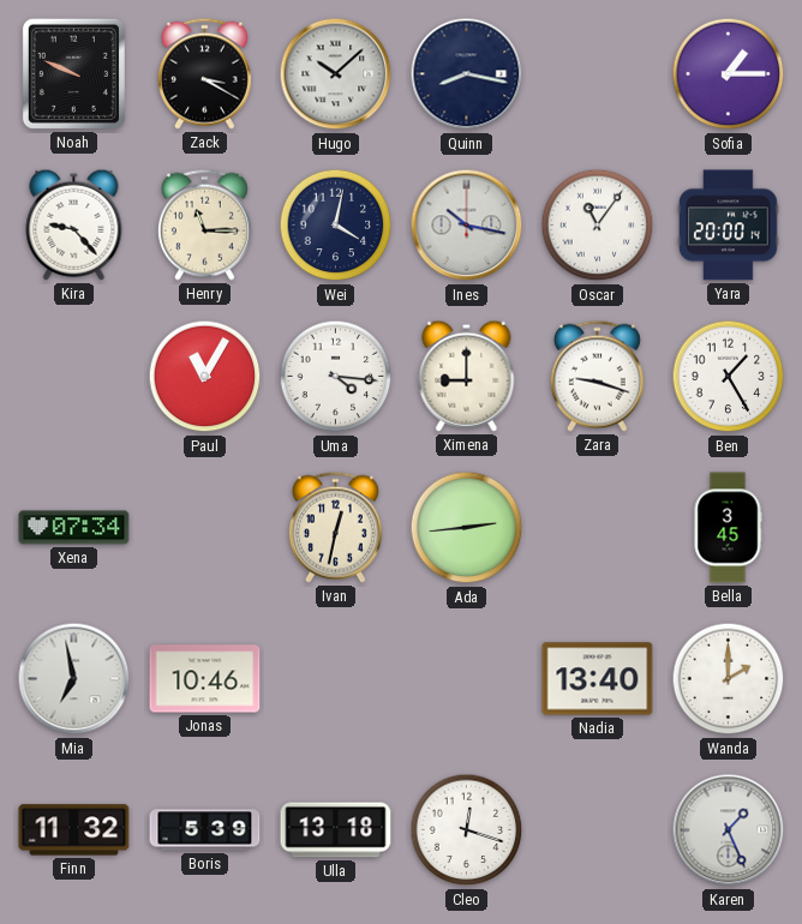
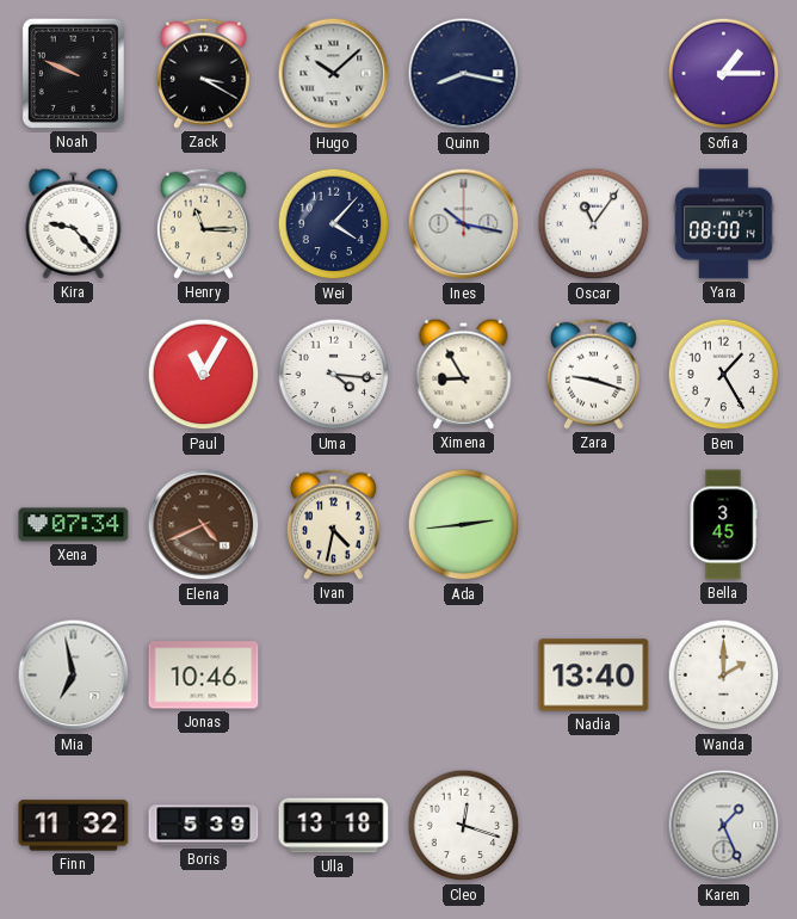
Wei: 4:02 -> 4:07
Yara: 20:00 -> 08:00
Ximena: 9:00 -> 8:55
Elena: none -> 4:41
Ivan: 12:32 -> 4:32
